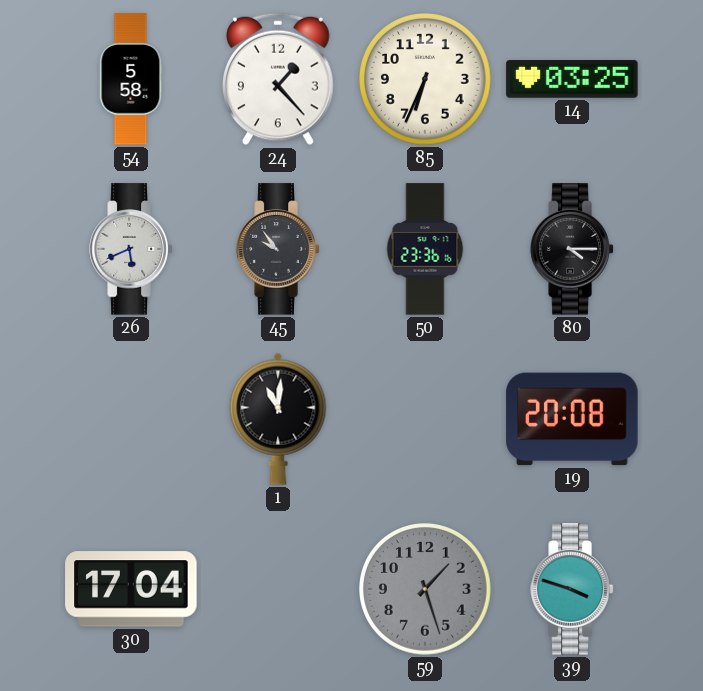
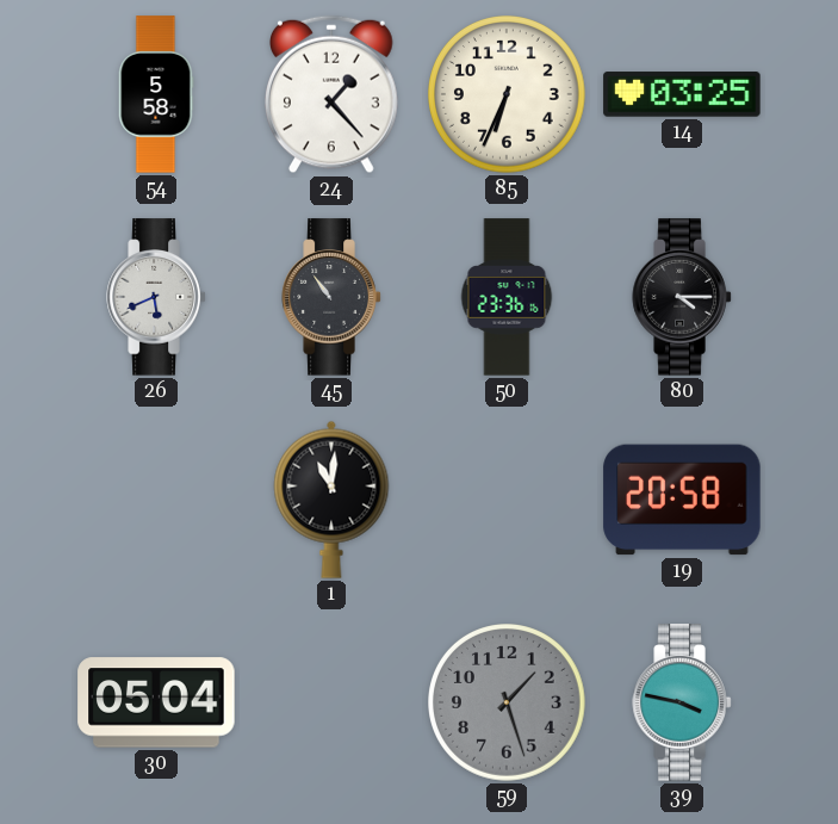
45: 9:54 -> 10:54
19: 20:08 -> 20:58
30: 17:04 -> 05:04
39: 3:48 -> 3:47
